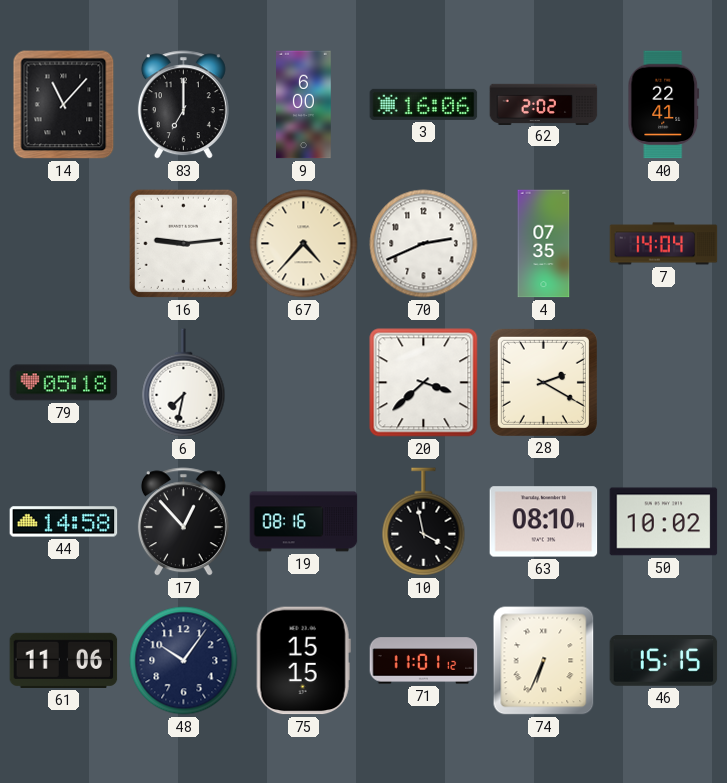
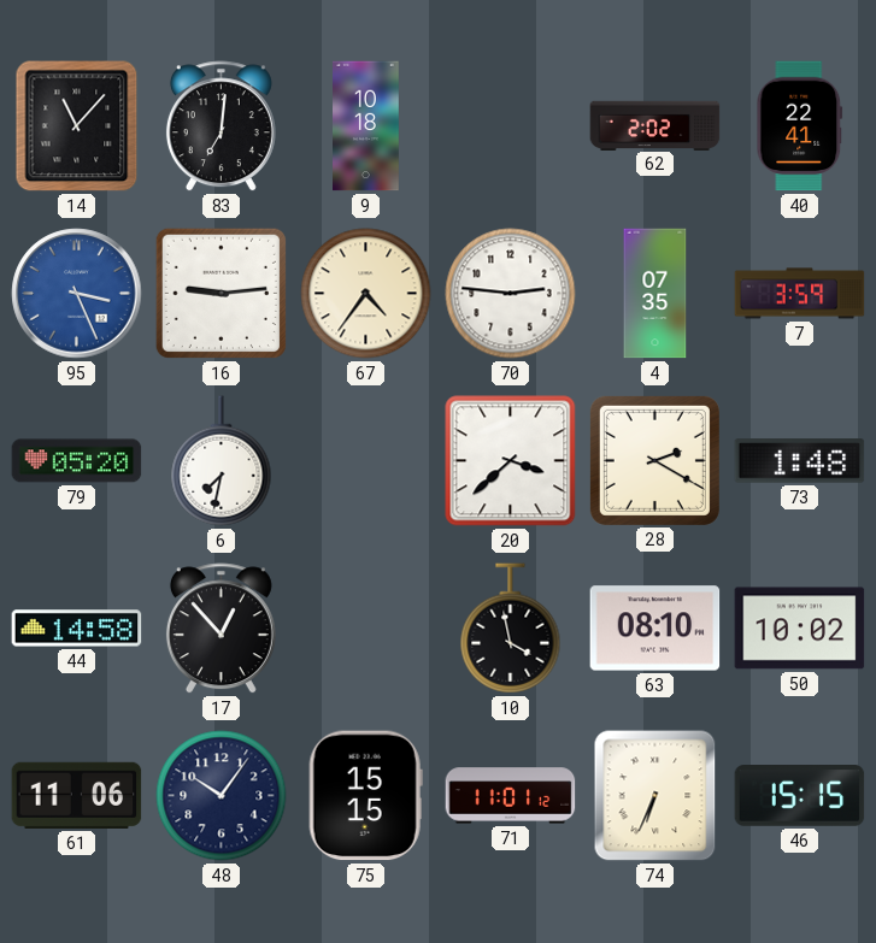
83: 7:00 -> 7:01
9: 6:00 -> 10:18
3: 16:06 -> none
95: none -> 3:26
67: 4:37 -> 4:36
70: 2:41 -> 2:46
7: 14:04 -> 3:59
79: 05:18 -> 05:20
73: none -> 1:48
19: 08:16 -> none
